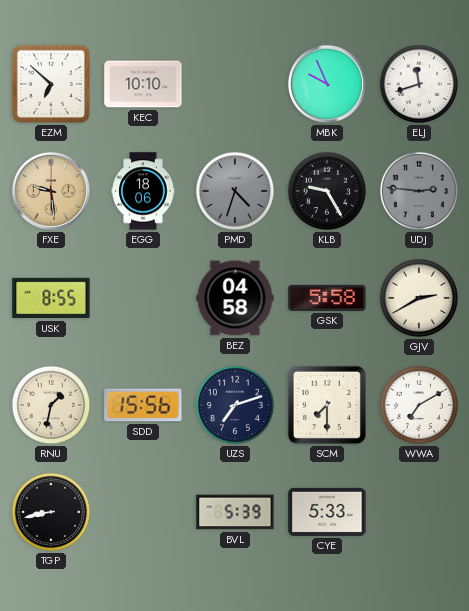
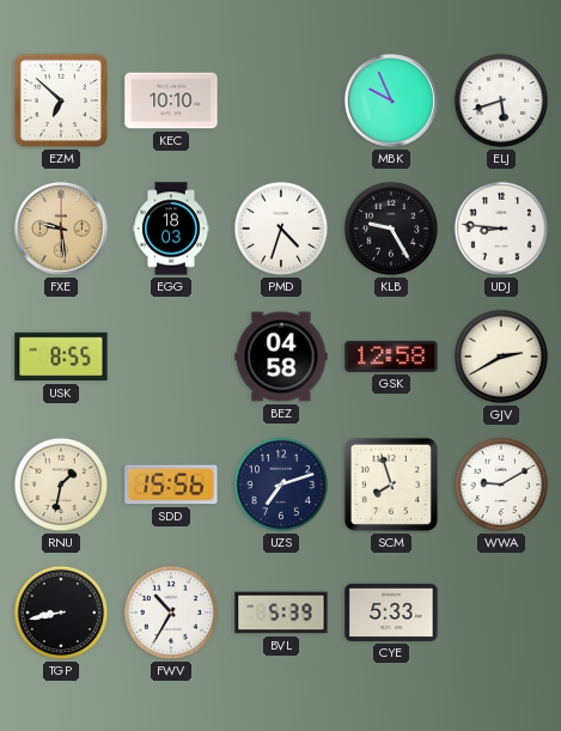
ELJ: 11:42 -> 5:42
EGG: 18:06 -> 18:03
PMD dial: grey -> white
UDJ: 2:46 -> 8:46
UDJ dial: grey -> white
GSK: 5:58 -> 12:58
SCM: 7:30 -> 7:57
WWA: 7:10 -> 9:10
FWV: none -> 10:35
